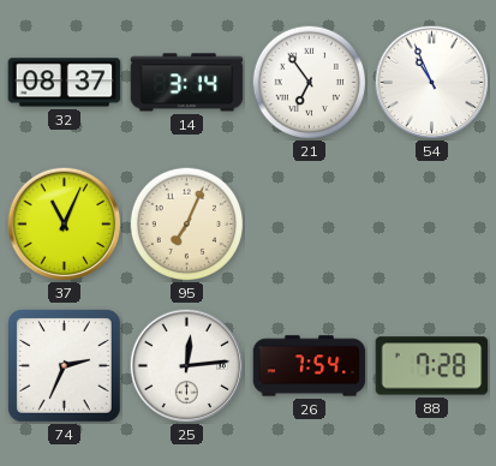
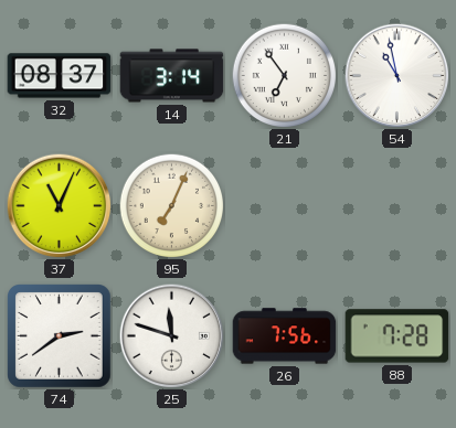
54: 10:56 -> 10:58
74: 2:34 -> 2:39
25: 12:14 -> 11:48
26: 7:54 -> 7:56
